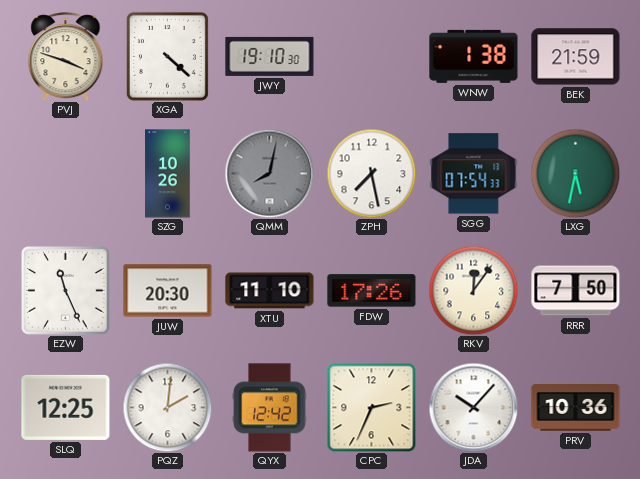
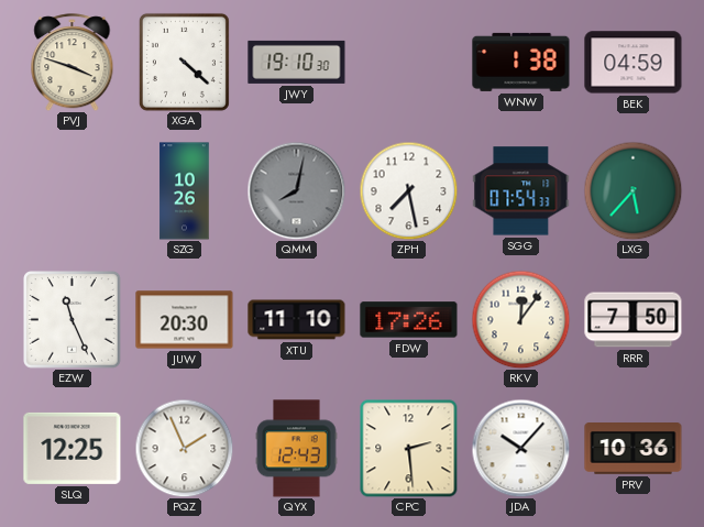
BEK: 21:59 -> 04:59
LXG: 5:32 -> 5:37
PQZ: 2:01 -> 1:56
QYX: 12:42 -> 12:43
CPC: 2:34 -> 2:29
